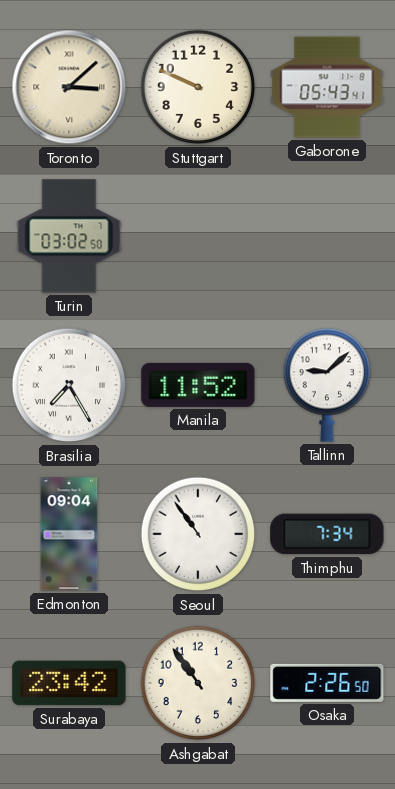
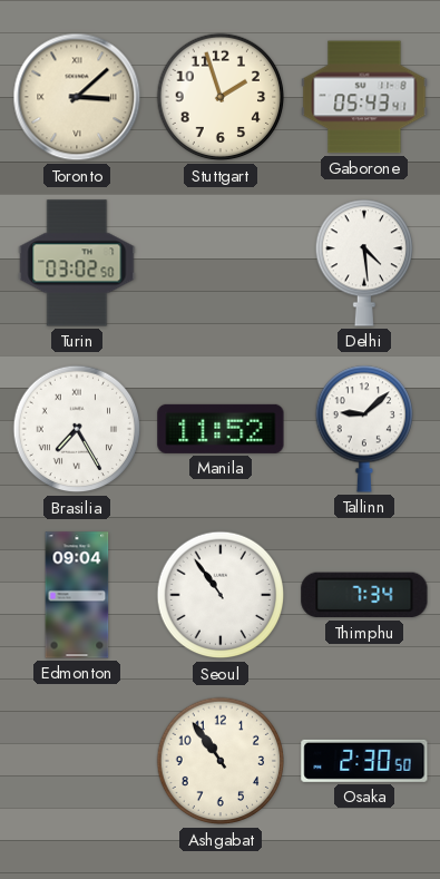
Stuttgart: 9:49 -> 1:57
Delhi: none -> 4:29
Surabaya: 23:42 -> none
Osaka: 2:26 -> 2:30
